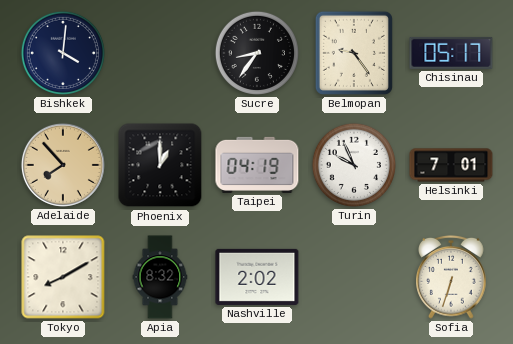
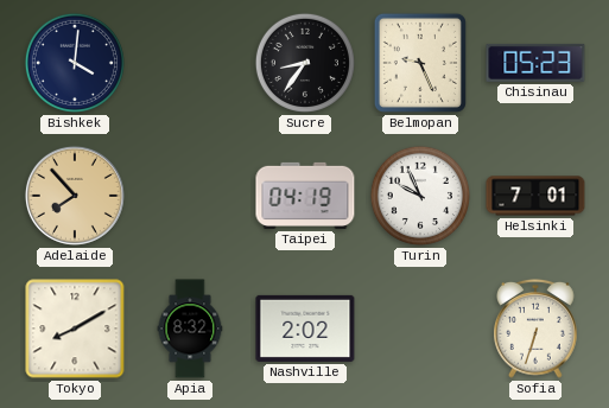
Belmopan: 9:24 -> 9:26
Chisinau: 05:17 -> 05:23
Phoenix: 1:00 -> none
